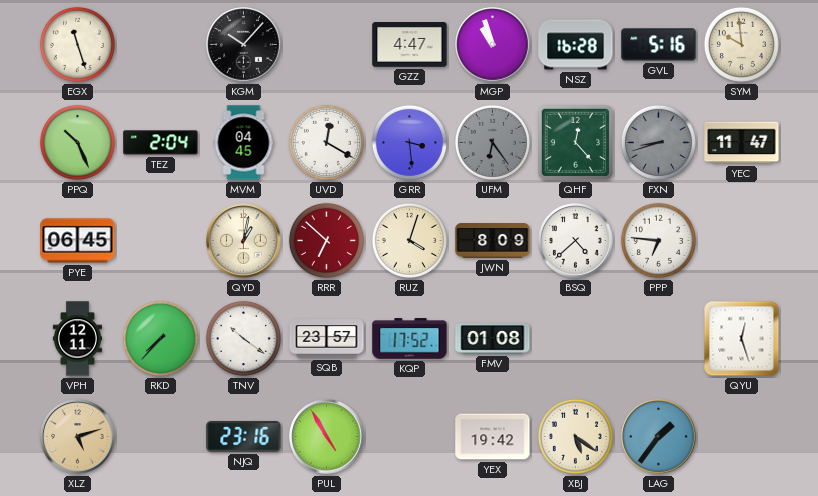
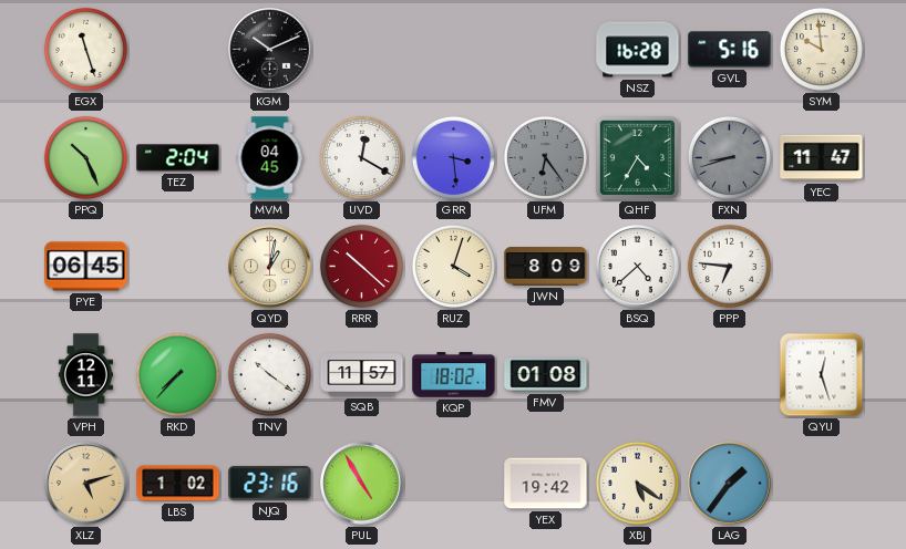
KGM: 10:07 -> 10:11
GZZ: 4:47 -> none
MGP: 10:57 -> none
QHF: 12:23 -> 4:35
RRR: 6:52 -> 10:22
SQB: 23:57 -> 11:57
KQP: 17:52 -> 18:02
LBS: none -> 1:02
